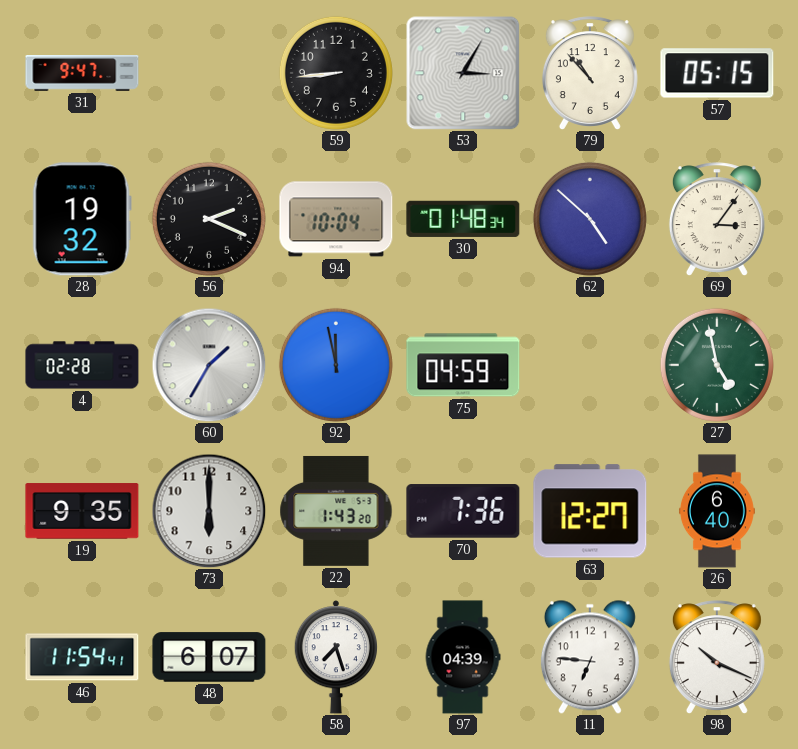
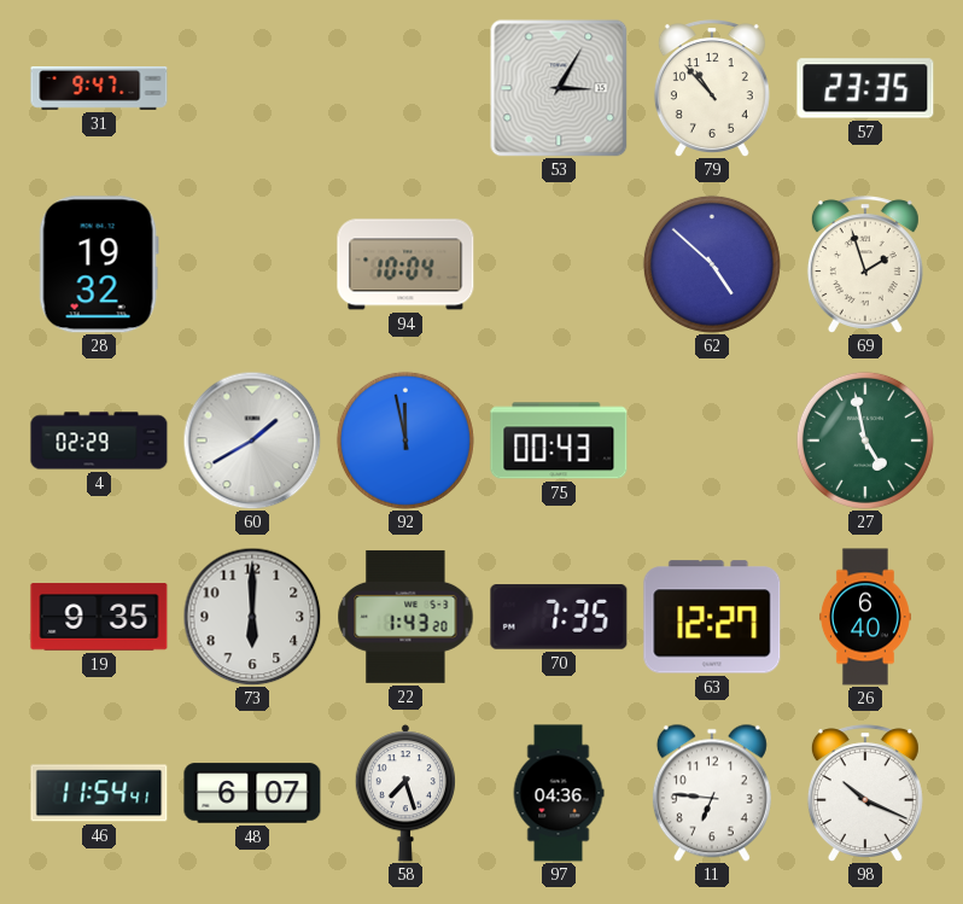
59: 8:44 -> none
57: 05:15 -> 23:35
56: 2:19 -> none
30: 01:48 -> none
69: 3:06 -> 1:57
4: 02:28 -> 02:29
60: 1:35 -> 1:40
75: 04:59 -> 00:43
70: 7:36 -> 7:35
97: 04:39 -> 04:36
